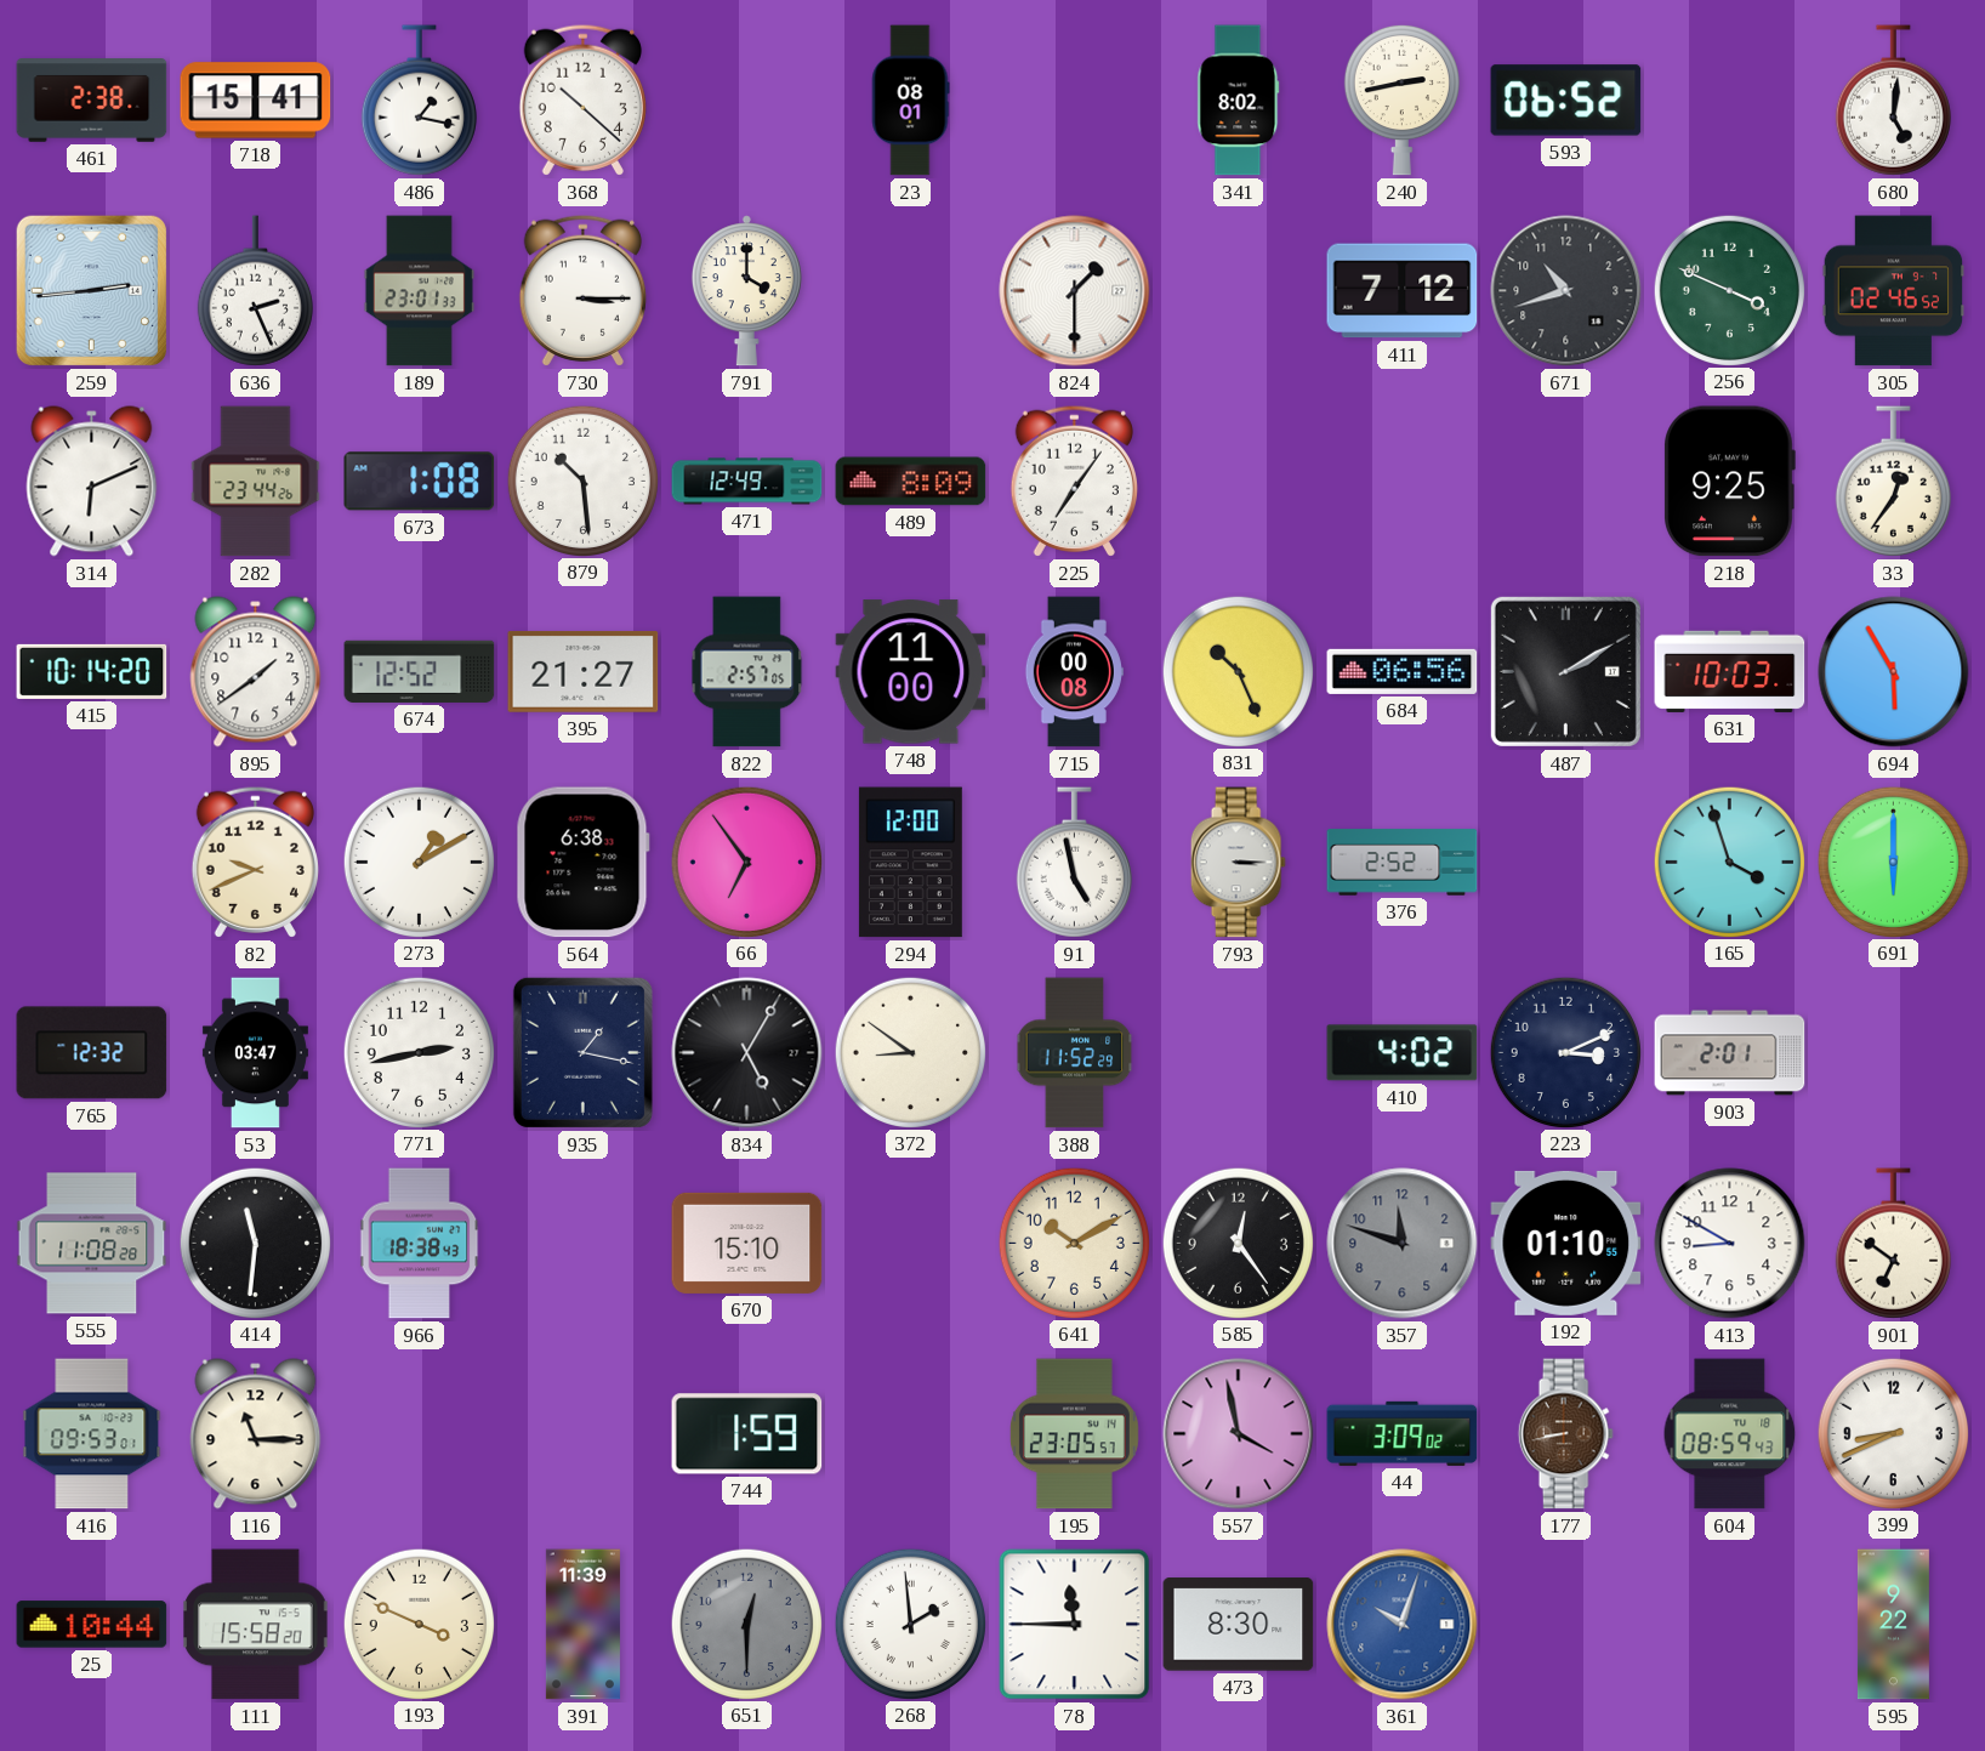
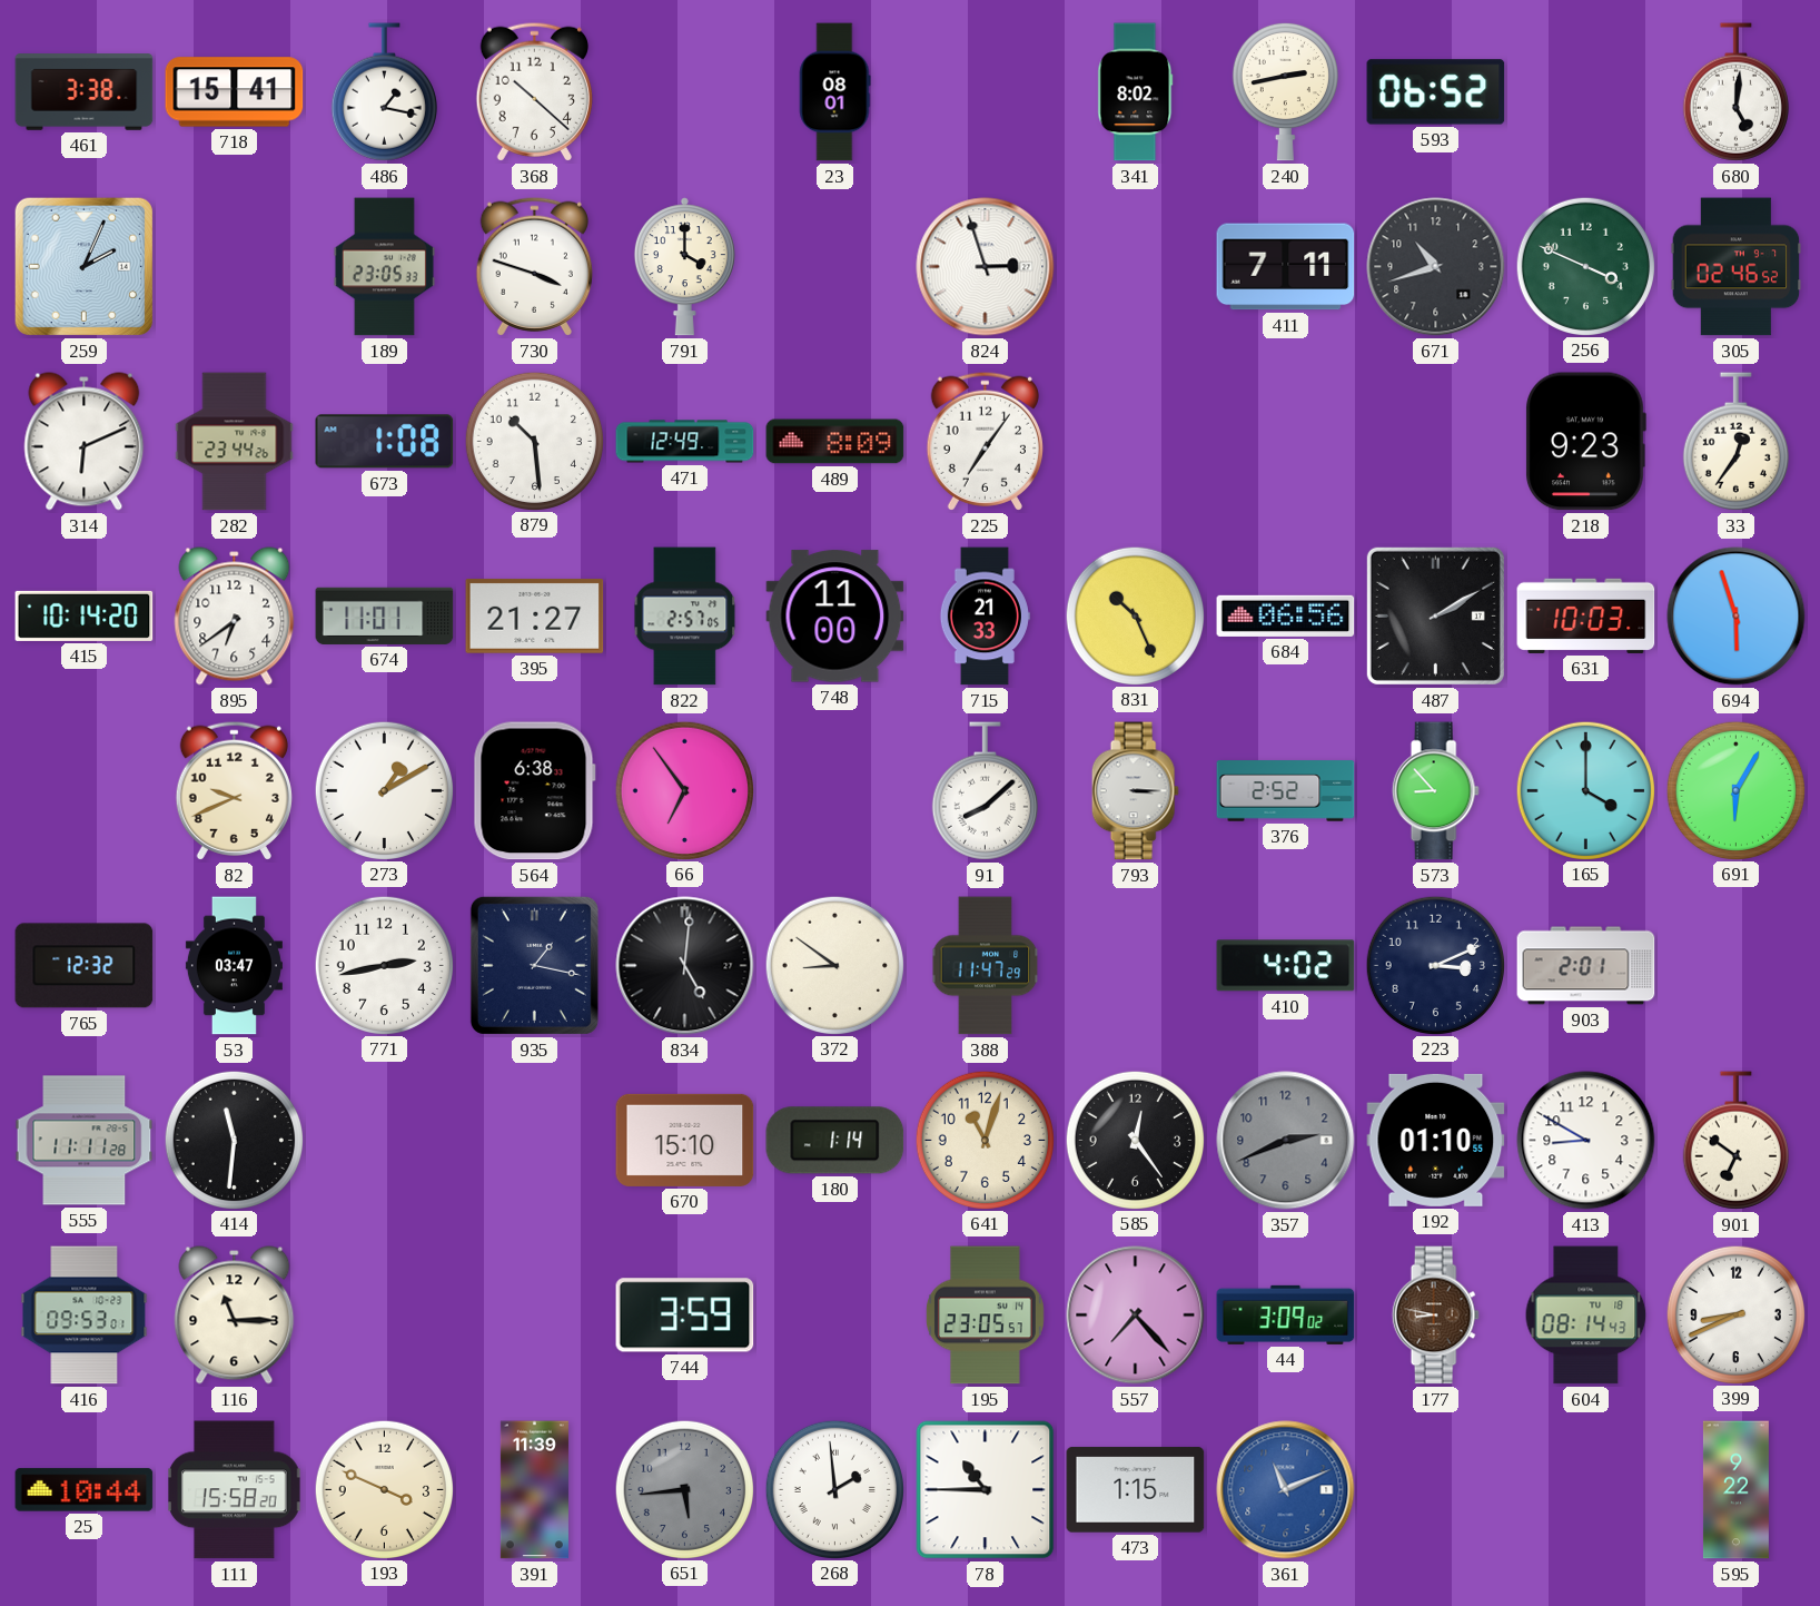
461: 2:38 -> 3:38
259: 2:44 -> 2:04
636: 2:26 -> none
189: 23:01 -> 23:05
730: 3:15 -> 3:48
824: 1:30 -> 2:57
411: 7:12 -> 7:11
218: 9:25 -> 9:23
895: 1:39 -> 6:39
674: 12:52 -> 11:01
715: 00:08 -> 21:33
694: 5:55 -> 5:57
294: 12:00 -> none
91: 4:58 -> 8:08
573: none -> 8:53
165: 3:57 -> 4:00
691: 6:00 -> 6:05
834: 5:05 -> 5:01
388: 11:52 -> 11:47
555: 11:08 -> 11:11
966: 18:38 -> none
180: none -> 1:14
641: 10:10 -> 11:03
357: 11:48 -> 2:41
744: 1:59 -> 3:59
557: 3:58 -> 7:23
177: 8:43 -> 8:47
604: 08:59 -> 08:14
651: 12:30 -> 5:44
78: 11:45 -> 10:45
473: 8:30 -> 1:15
361: 10:03 -> 11:11
